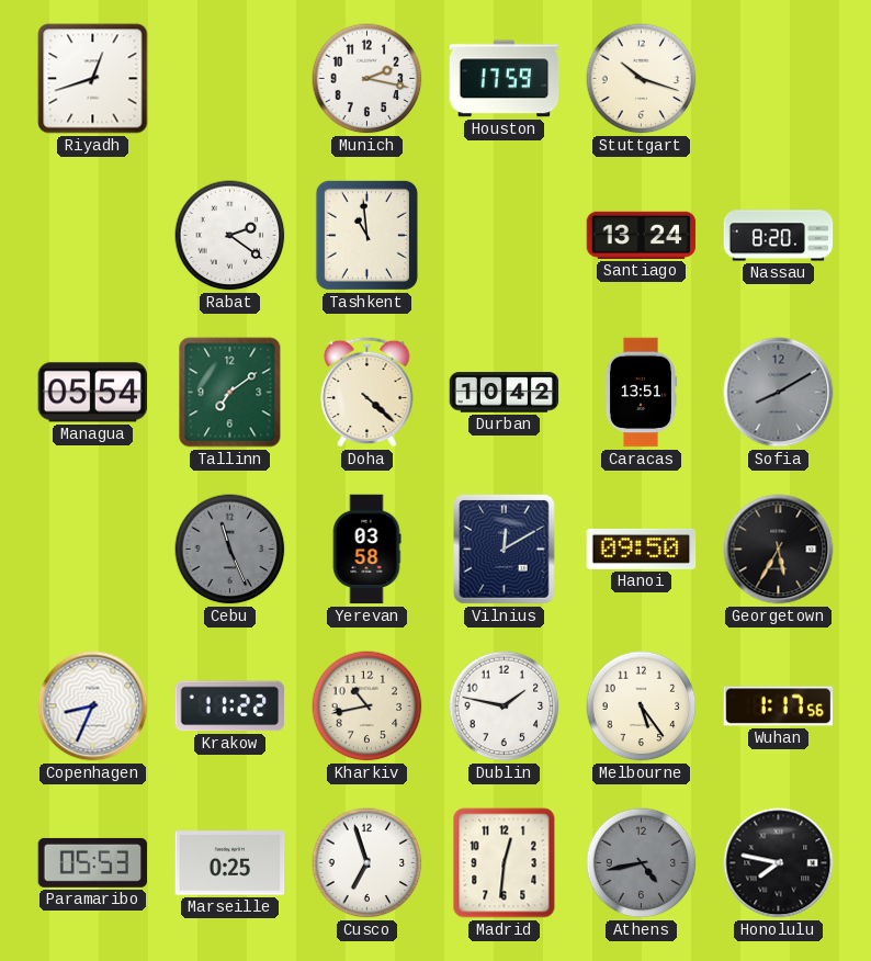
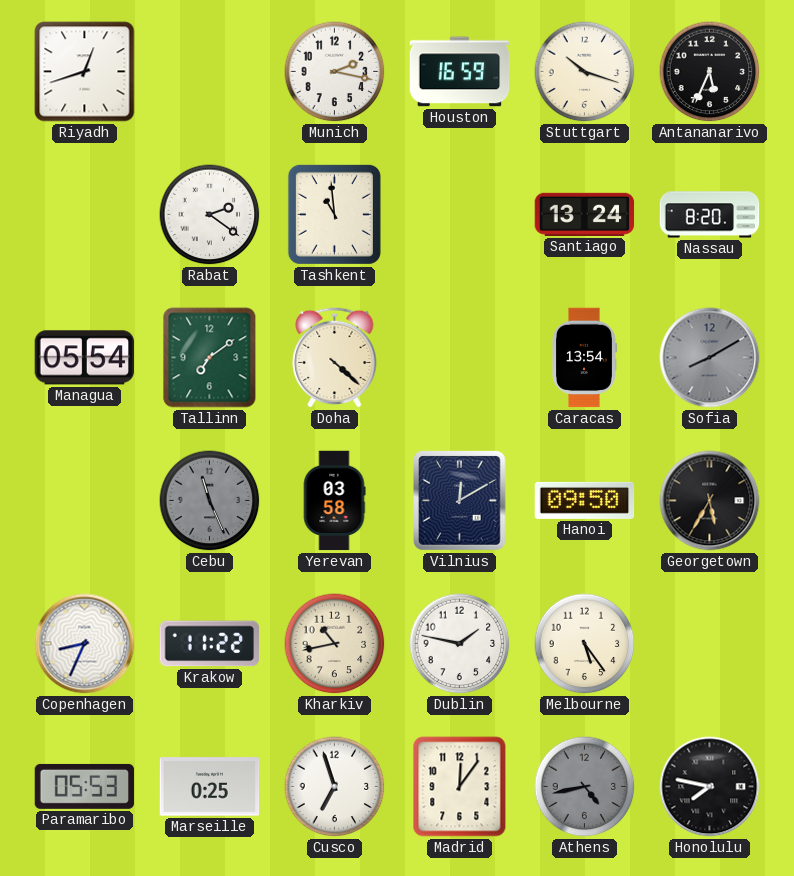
Houston: 17:59 -> 16:59
Antananarivo: none -> 5:34
Durban: 10:42 -> none
Caracas: 13:51 -> 13:54
Wuhan: 1:17 -> none
Madrid: 12:31 -> 12:06
